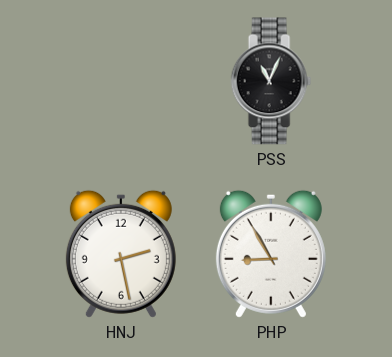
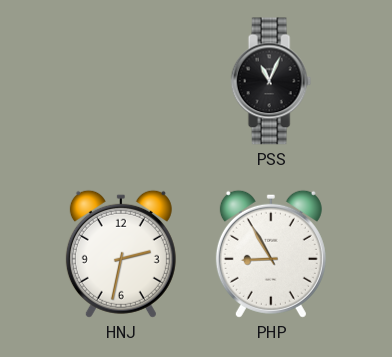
HNJ: 2:28 -> 2:32
